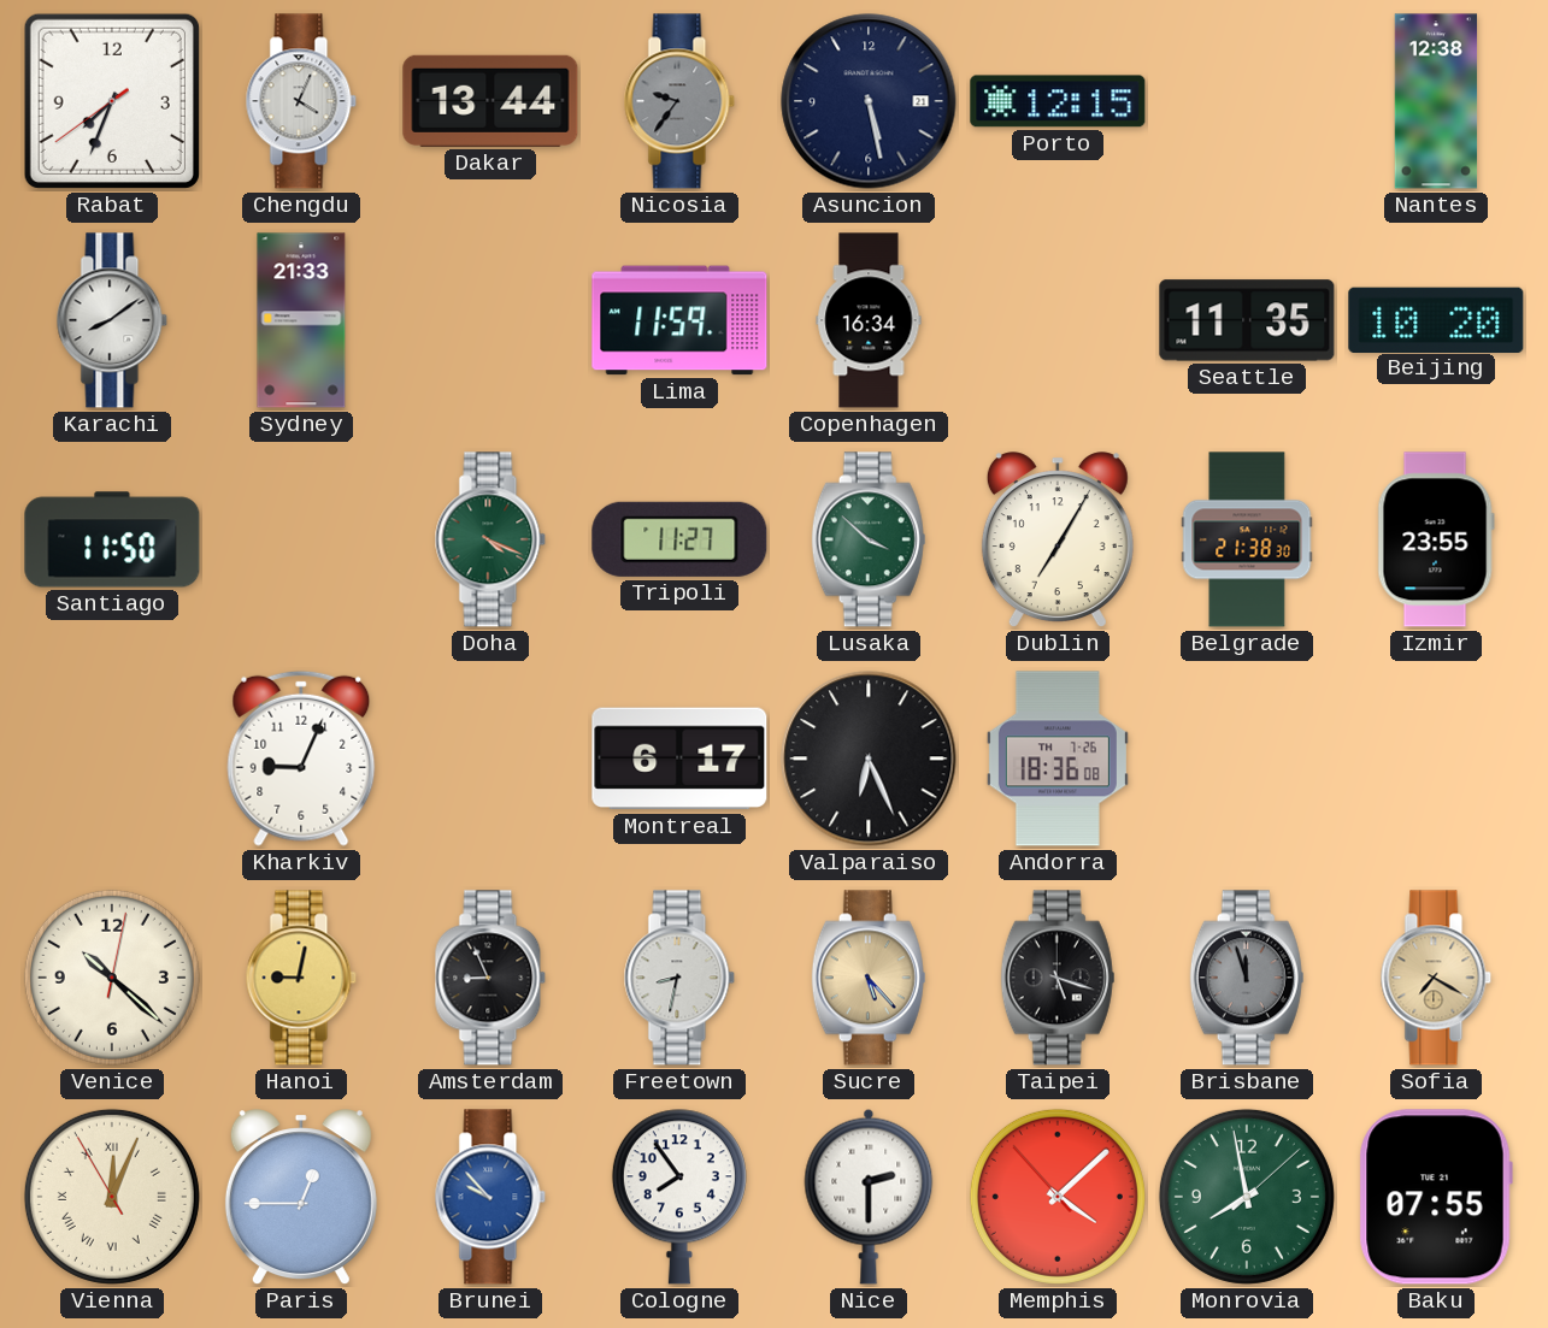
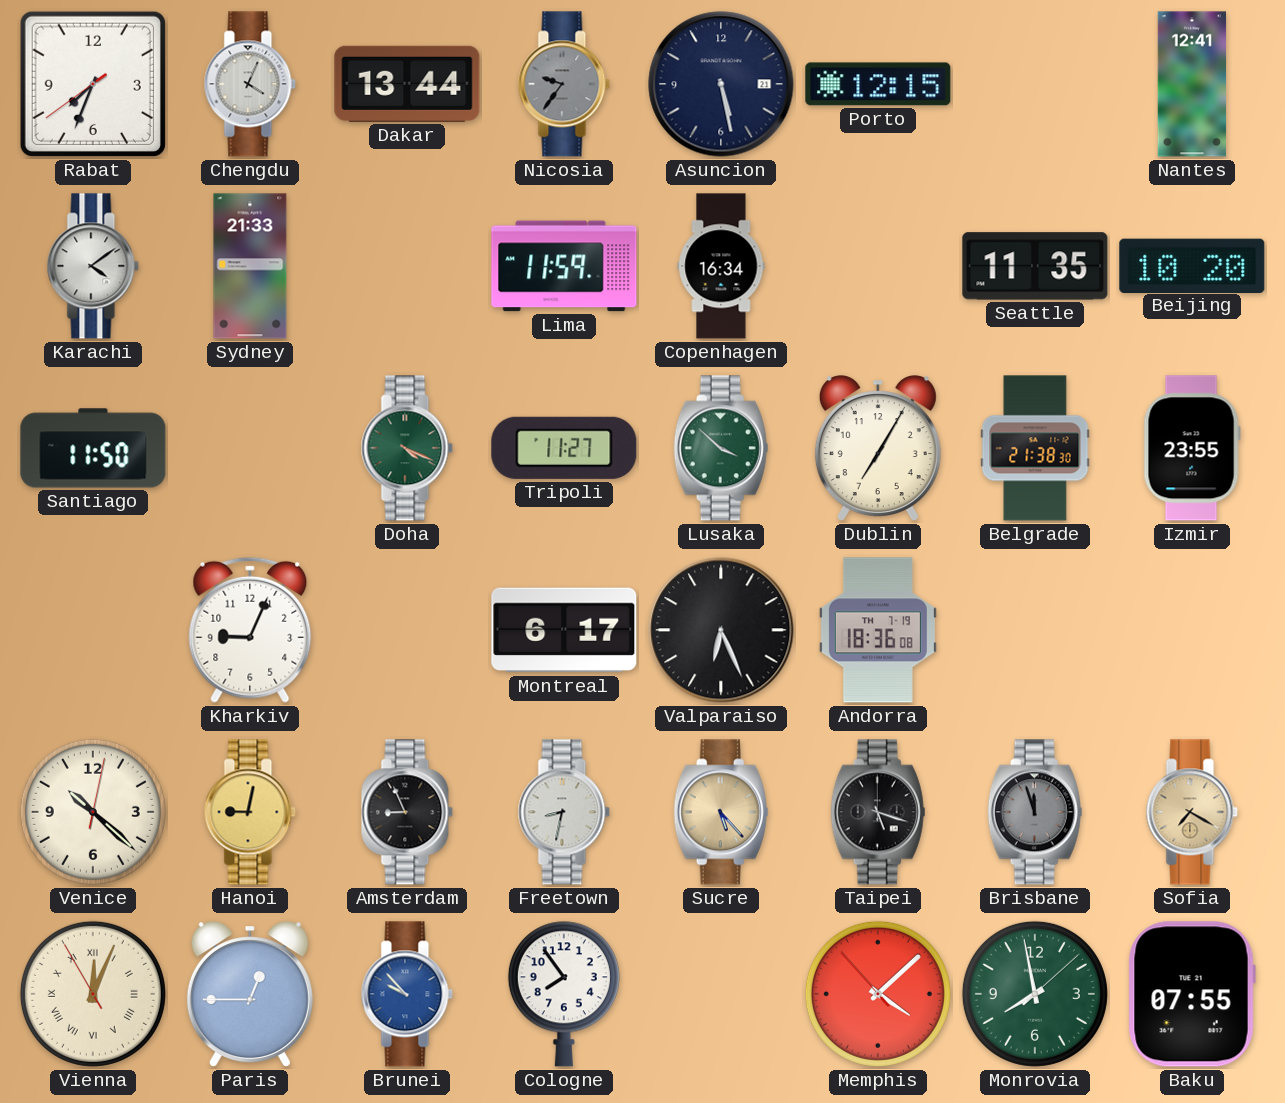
Nantes: 12:38 -> 12:41
Karachi: 8:09 -> 4:09
Andorra date: TH 7-26 -> TH 7-19
Nice: 2:30 -> none
